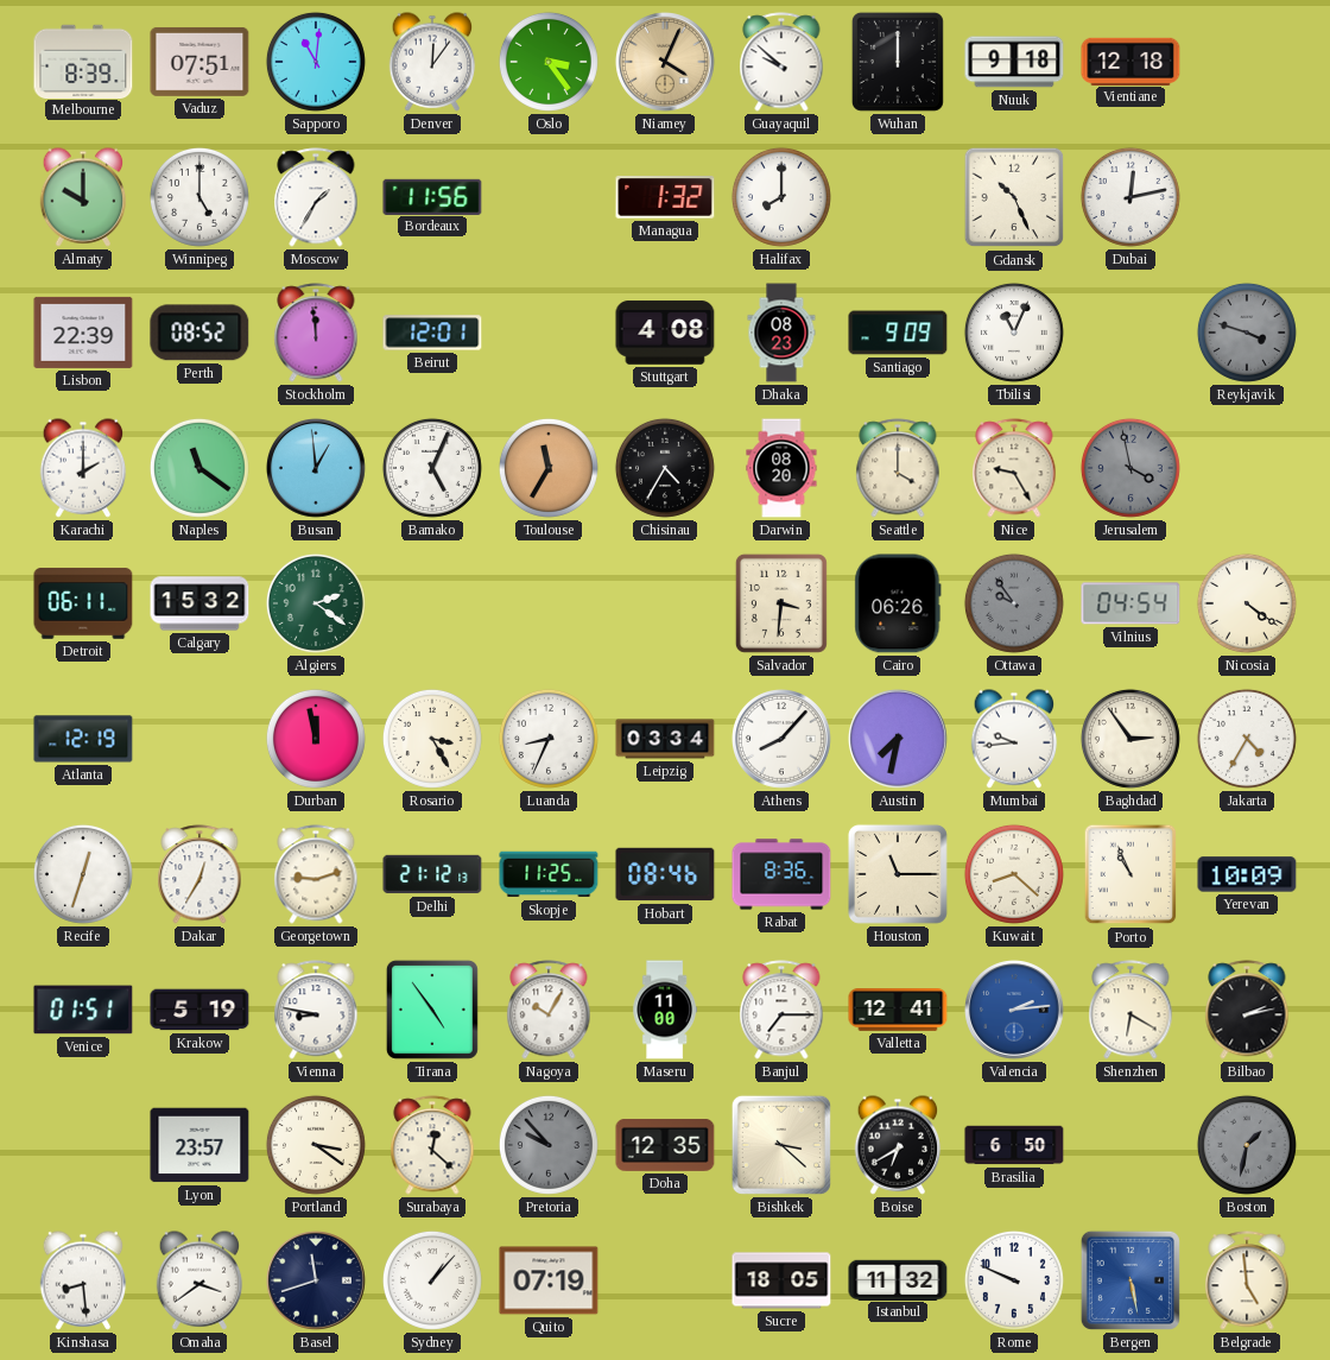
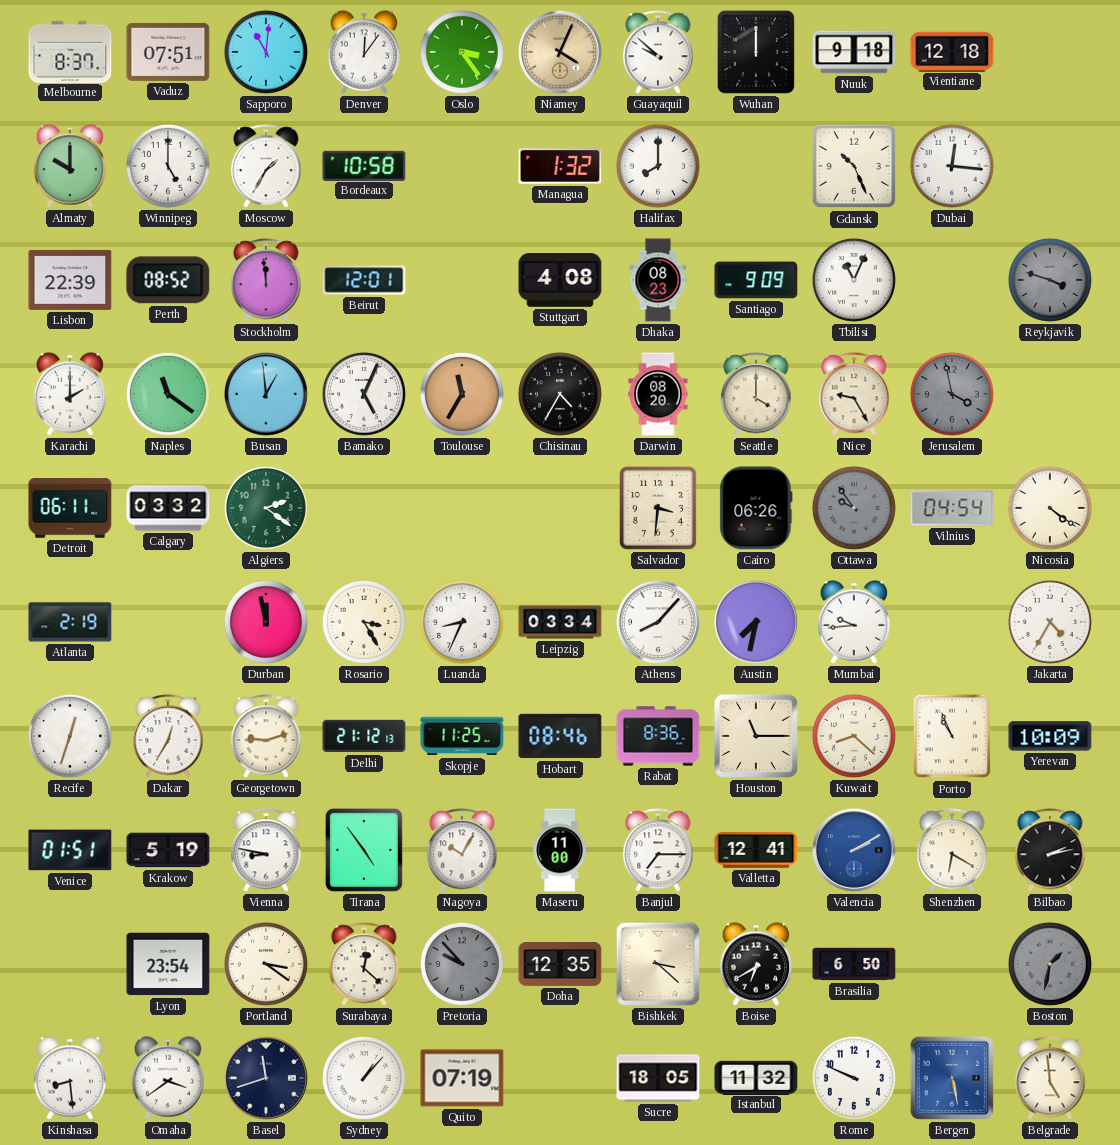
Melbourne: 8:39 -> 8:37
Bordeaux: 11:56 -> 10:58
Dubai: 12:13 -> 12:16
Calgary: 15:32 -> 03:32
Atlanta: 12:19 -> 2:19
Baghdad: 2:54 -> none
Valencia: 2:14 -> 2:10
Lyon: 23:57 -> 23:54
